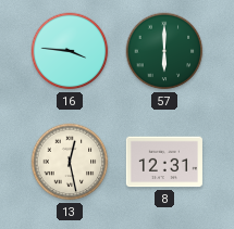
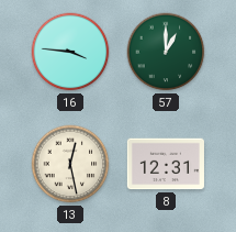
57: 6:00 -> 1:00
